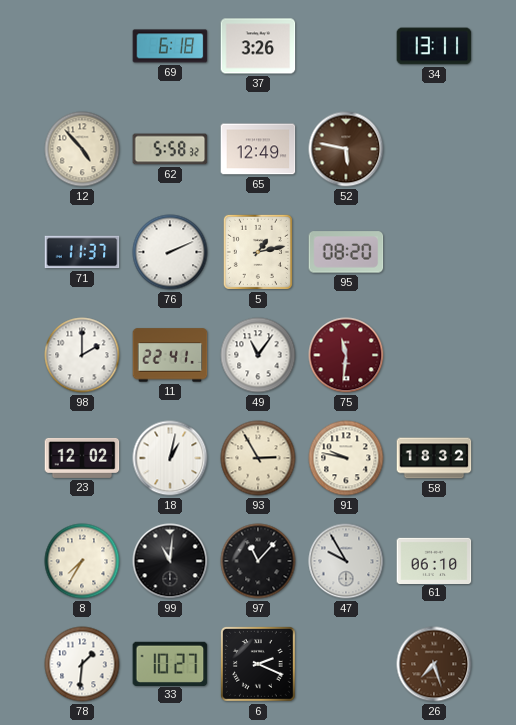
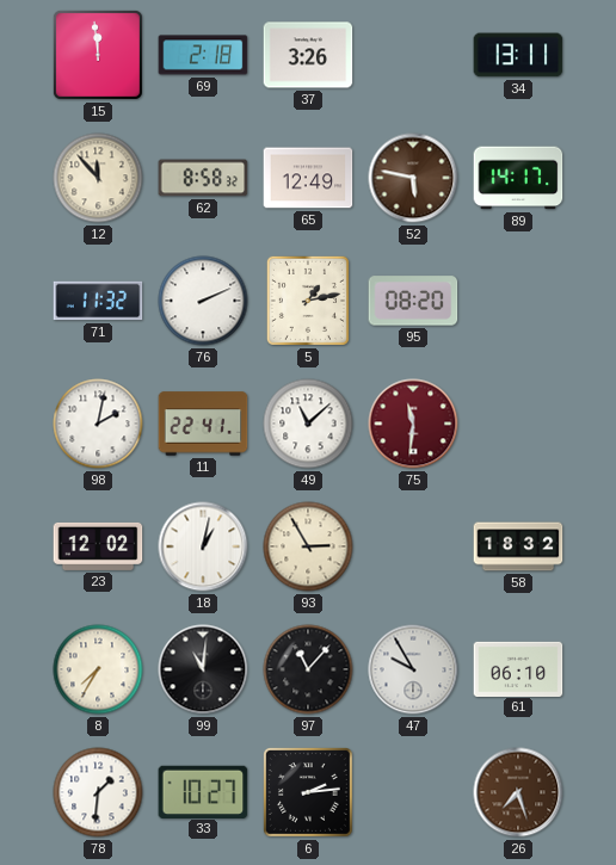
15: none -> 11:59
69: 6:18 -> 2:18
12: 4:53 -> 11:53
62: 5:58 -> 8:58
89: none -> 14:17
71: 11:37 -> 11:32
98: 2:00 -> 2:02
49: 11:06 -> 11:08
91: 9:47 -> none
6: 2:19 -> 2:14
